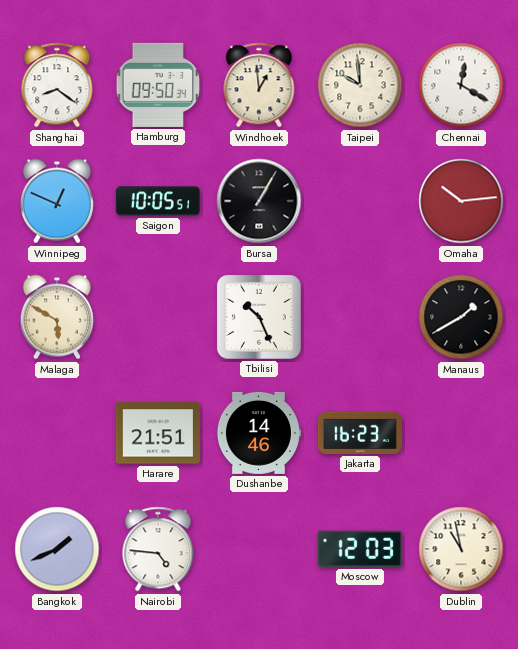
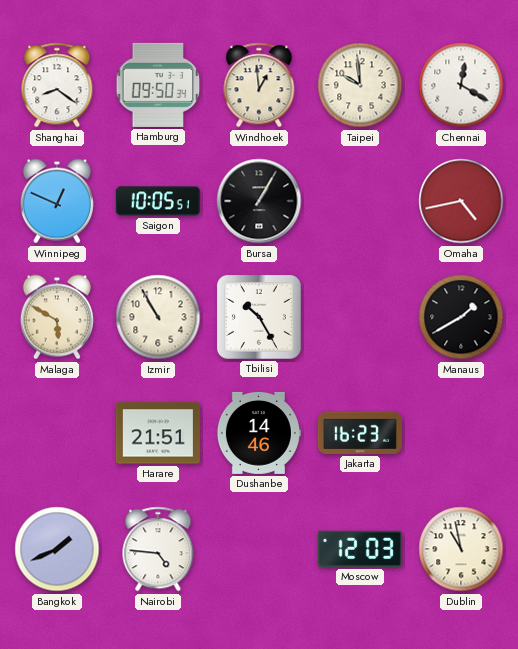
Omaha: 10:14 -> 4:43
Izmir: none -> 10:55
Tbilisi: 10:26 -> 10:25
